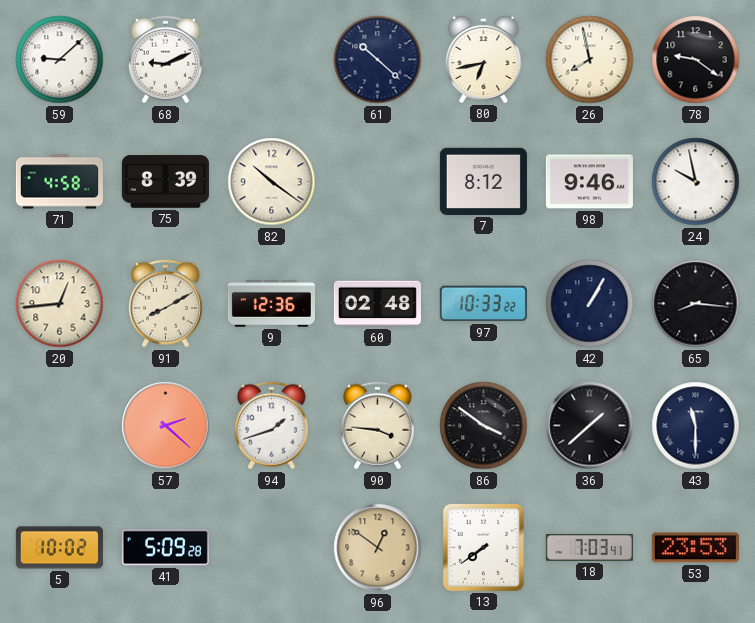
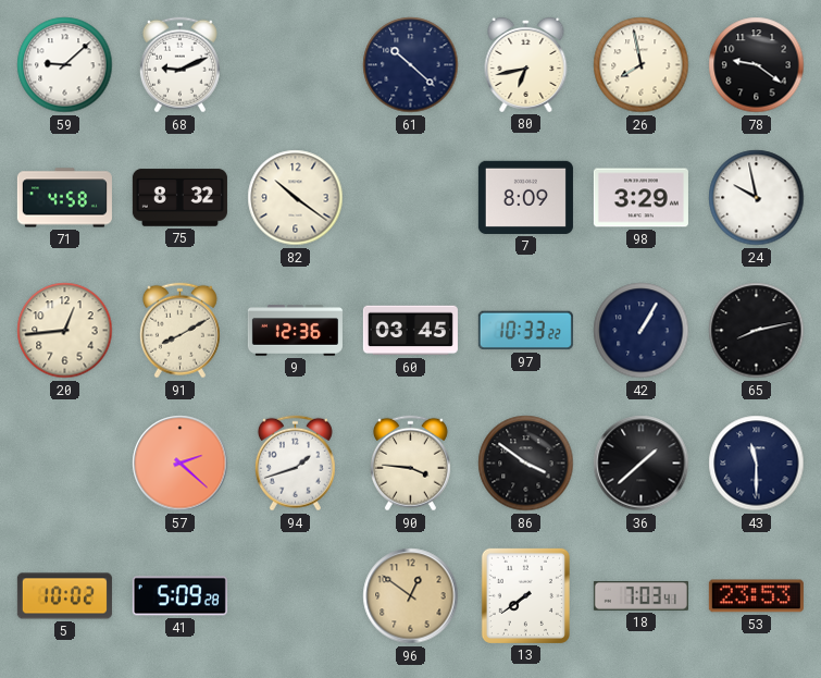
75: 8:39 -> 8:32
7: 8:12 -> 8:09
98: 9:46 -> 3:29
60: 02:48 -> 03:45
65: 8:16 -> 8:13
